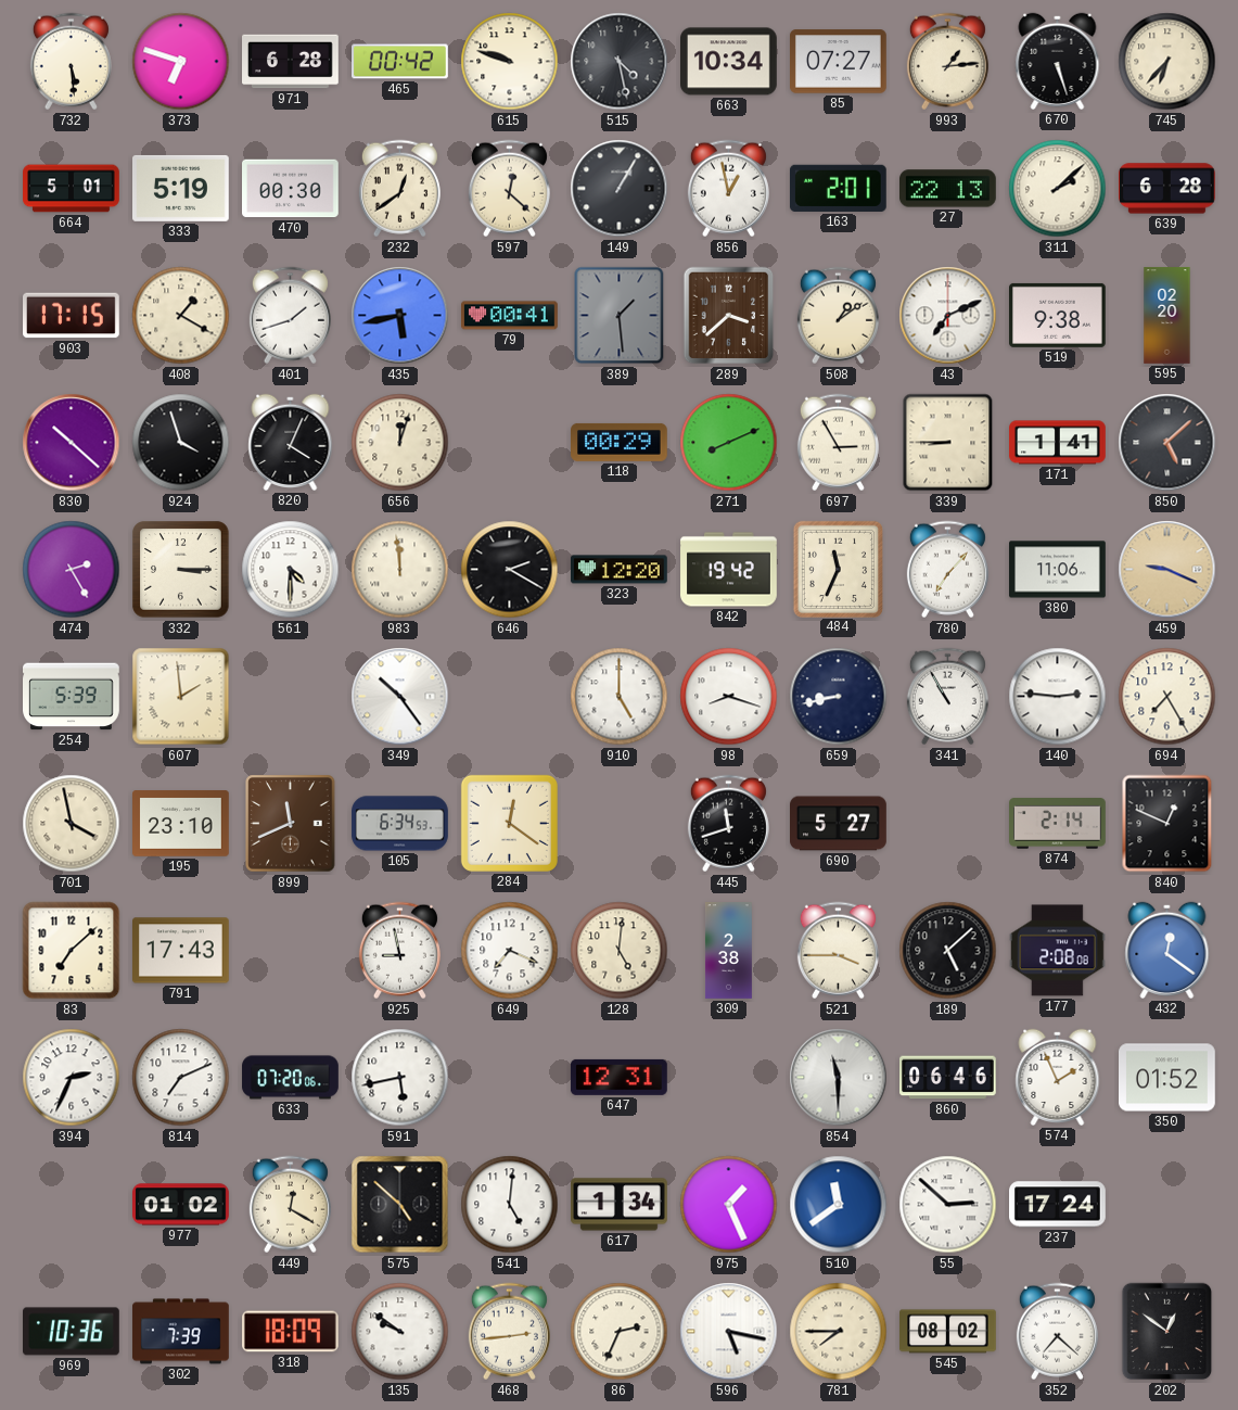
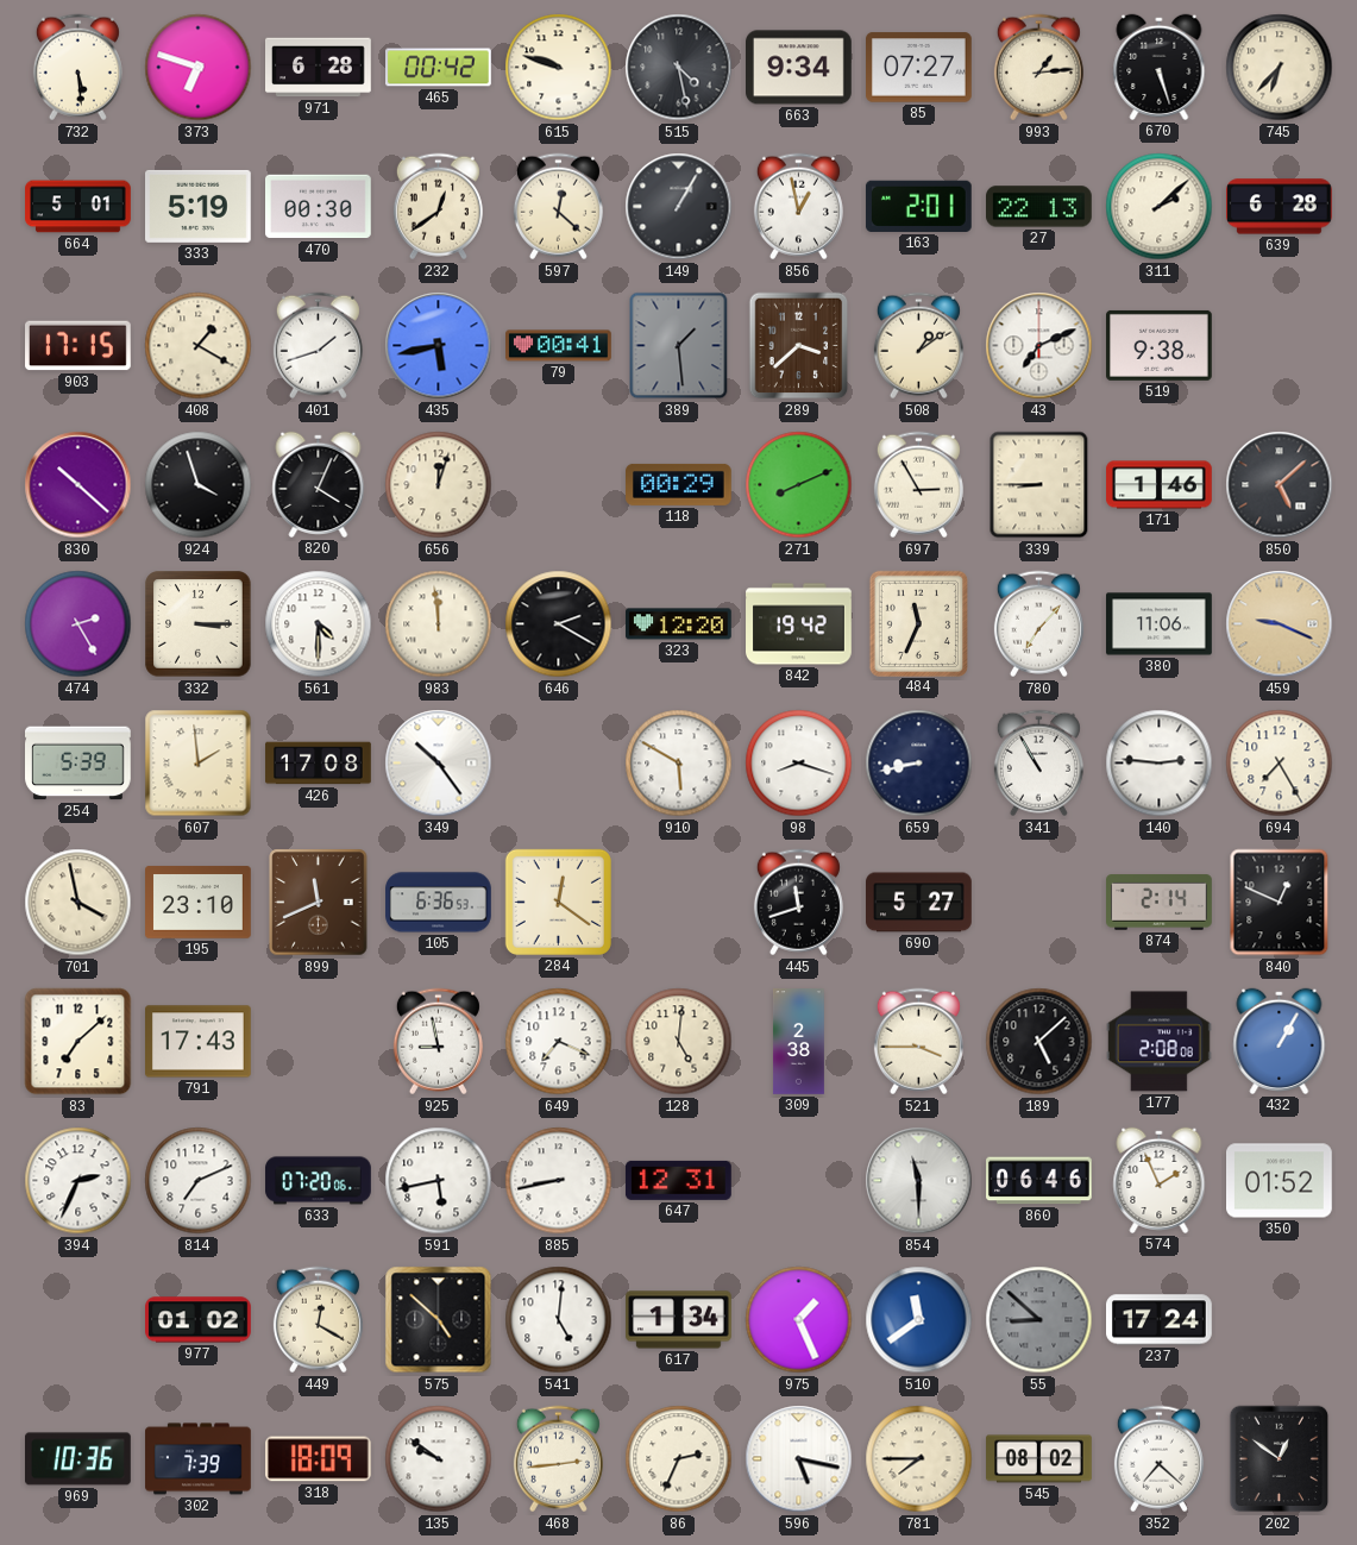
663: 10:34 -> 9:34
595: 02:20 -> none
171: 1:41 -> 1:46
426: none -> 17:08
910: 5:00 -> 5:50
105: 6:34 -> 6:36
432: 12:21 -> 1:05
885: none -> 8:43
55: 2:52 -> 8:52
55 dial: white -> grey
